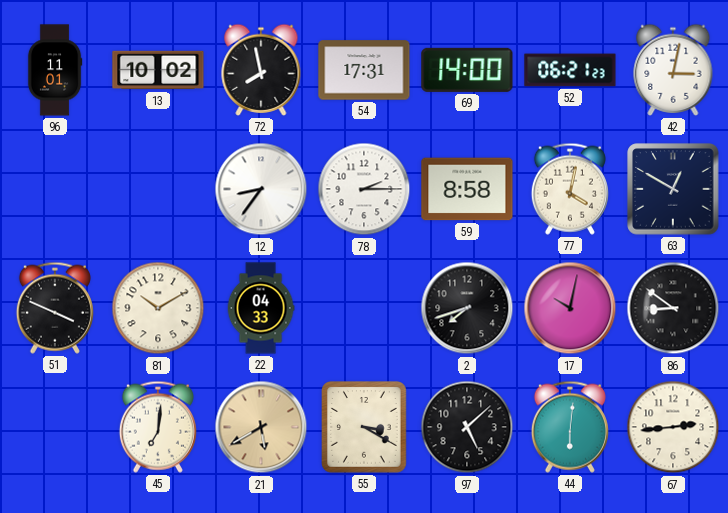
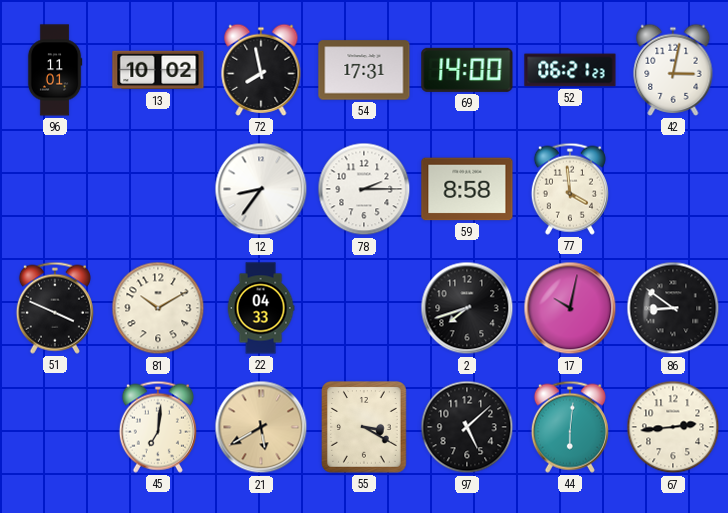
77: 4:02 -> 3:59
63: 12:50 -> none
